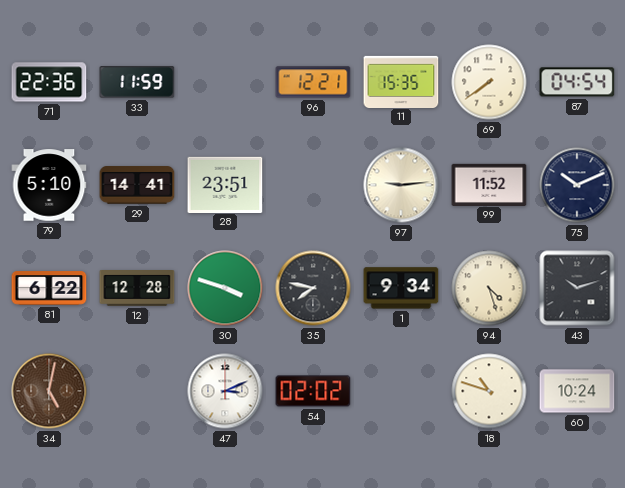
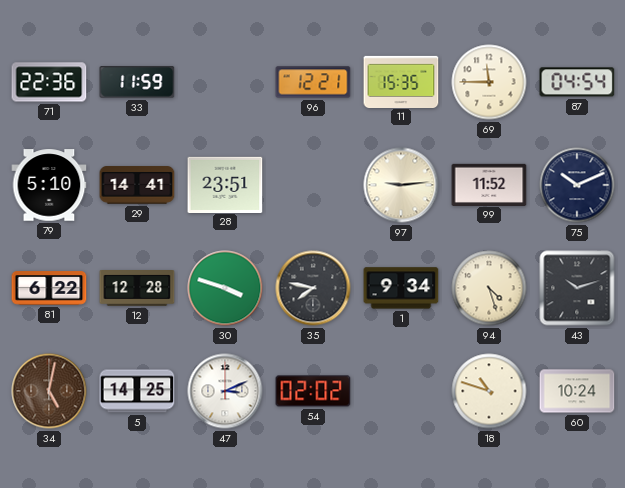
69: 7:39 -> 11:45
5: none -> 14:25
